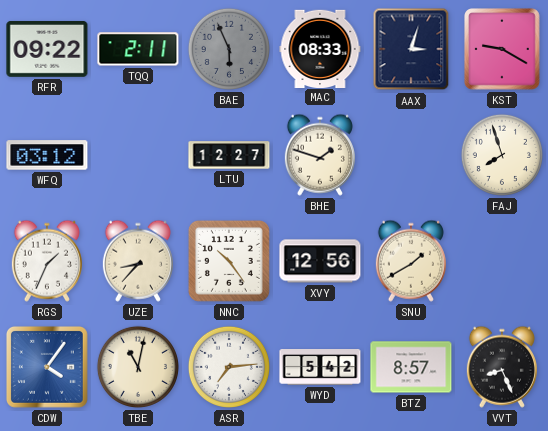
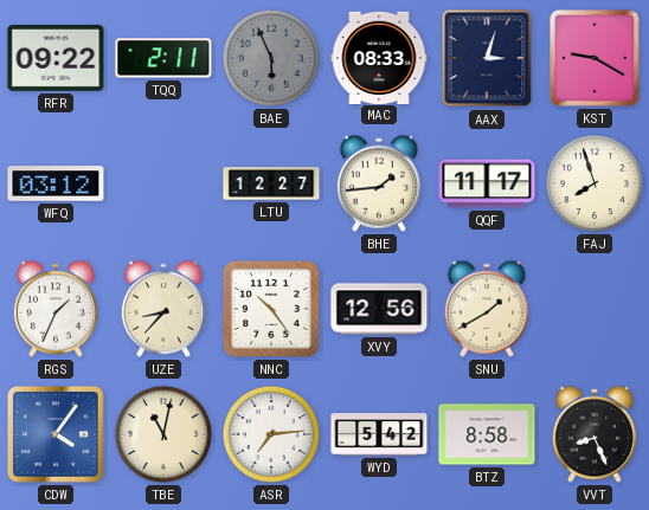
BHE: 1:48 -> 1:44
QQF: none -> 11:17
BTZ: 8:57 -> 8:58
